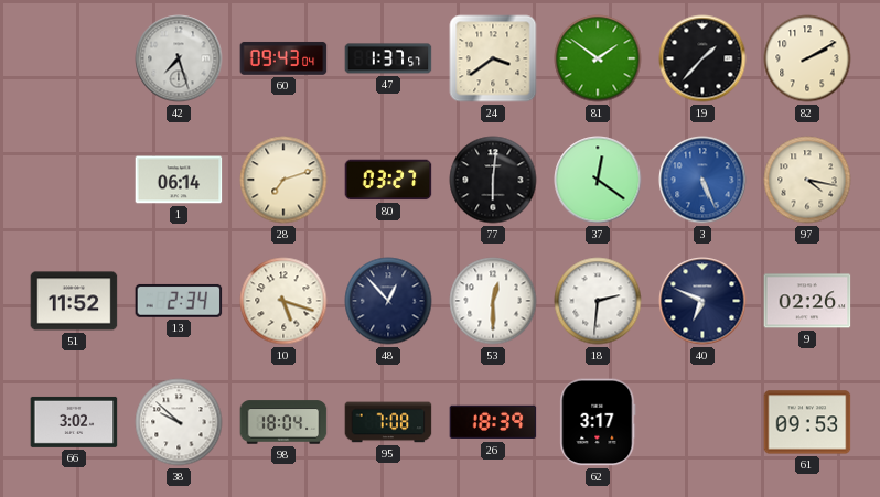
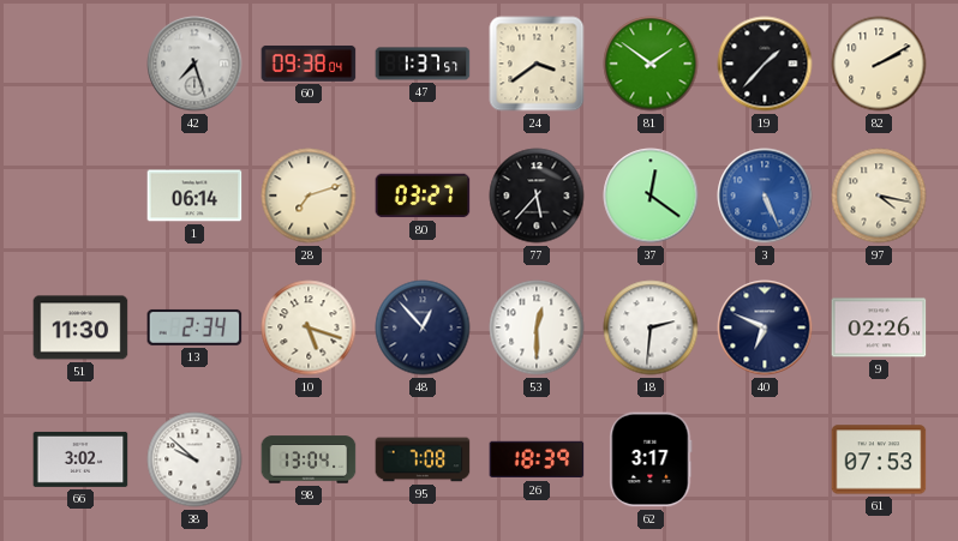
60: 09:43 -> 09:38
77: 6:01 -> 5:37
51: 11:52 -> 11:30
98: 18:04 -> 13:04
61: 09:53 -> 07:53
